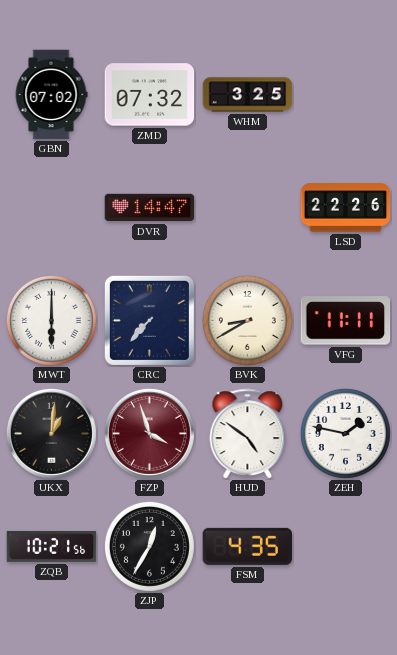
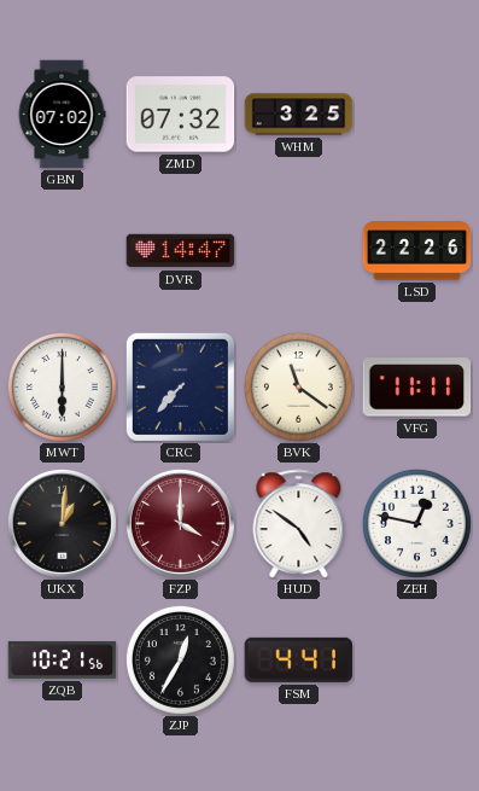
BVK: 8:40 -> 11:21
FZP: 3:57 -> 4:00
ZEH: 1:47 -> 12:47
FSM: 4:35 -> 4:41
